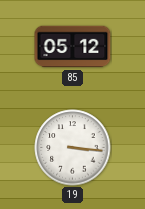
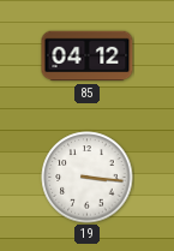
85: 05:12 -> 04:12
